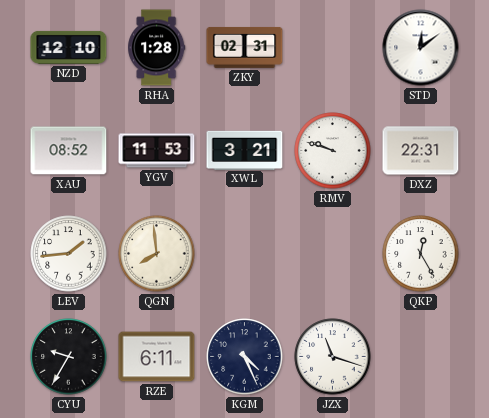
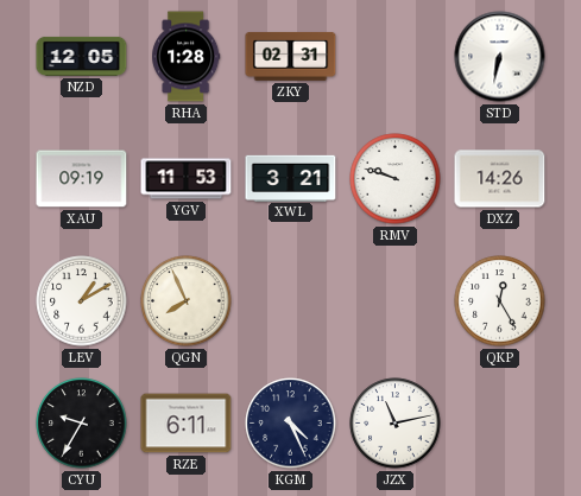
NZD: 12:10 -> 12:05
STD: 12:09 -> 6:32
XAU: 08:52 -> 09:19
DXZ: 22:31 -> 14:26
LEV: 1:44 -> 1:10
QGN: 7:59 -> 7:56
JZX: 11:18 -> 11:13
